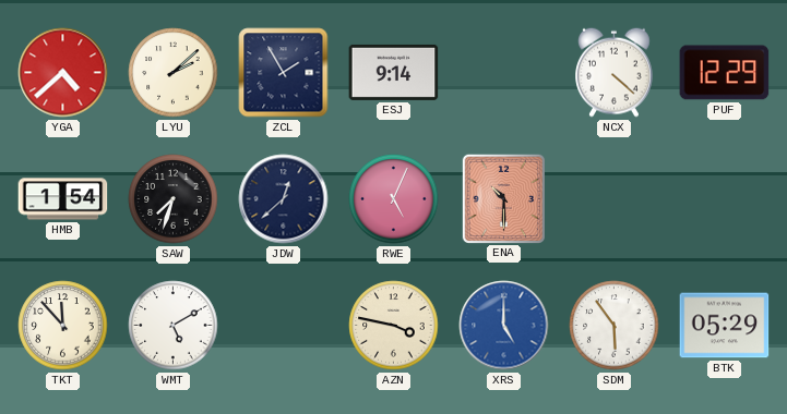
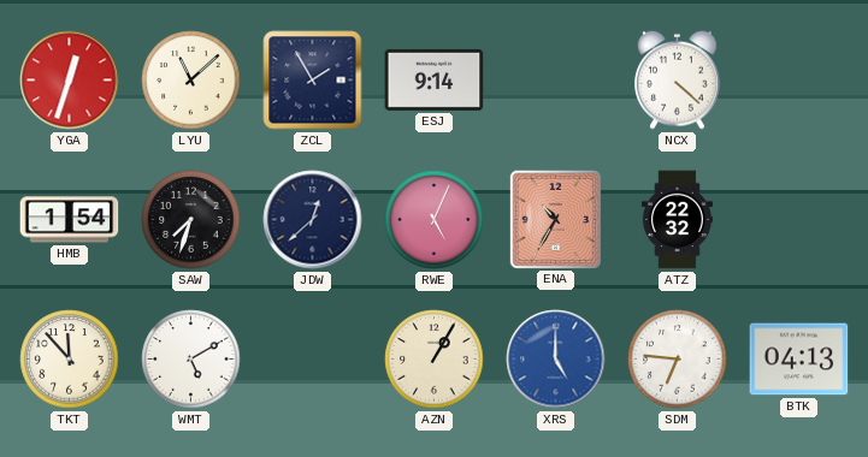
YGA: 4:38 -> 12:33
LYU: 2:08 -> 11:08
PUF: 12:29 -> none
ENA: 10:30 -> 10:35
ATZ: none -> 22:32
AZN: 3:47 -> 1:05
SDM: 5:54 -> 6:46
BTK: 05:29 -> 04:13
